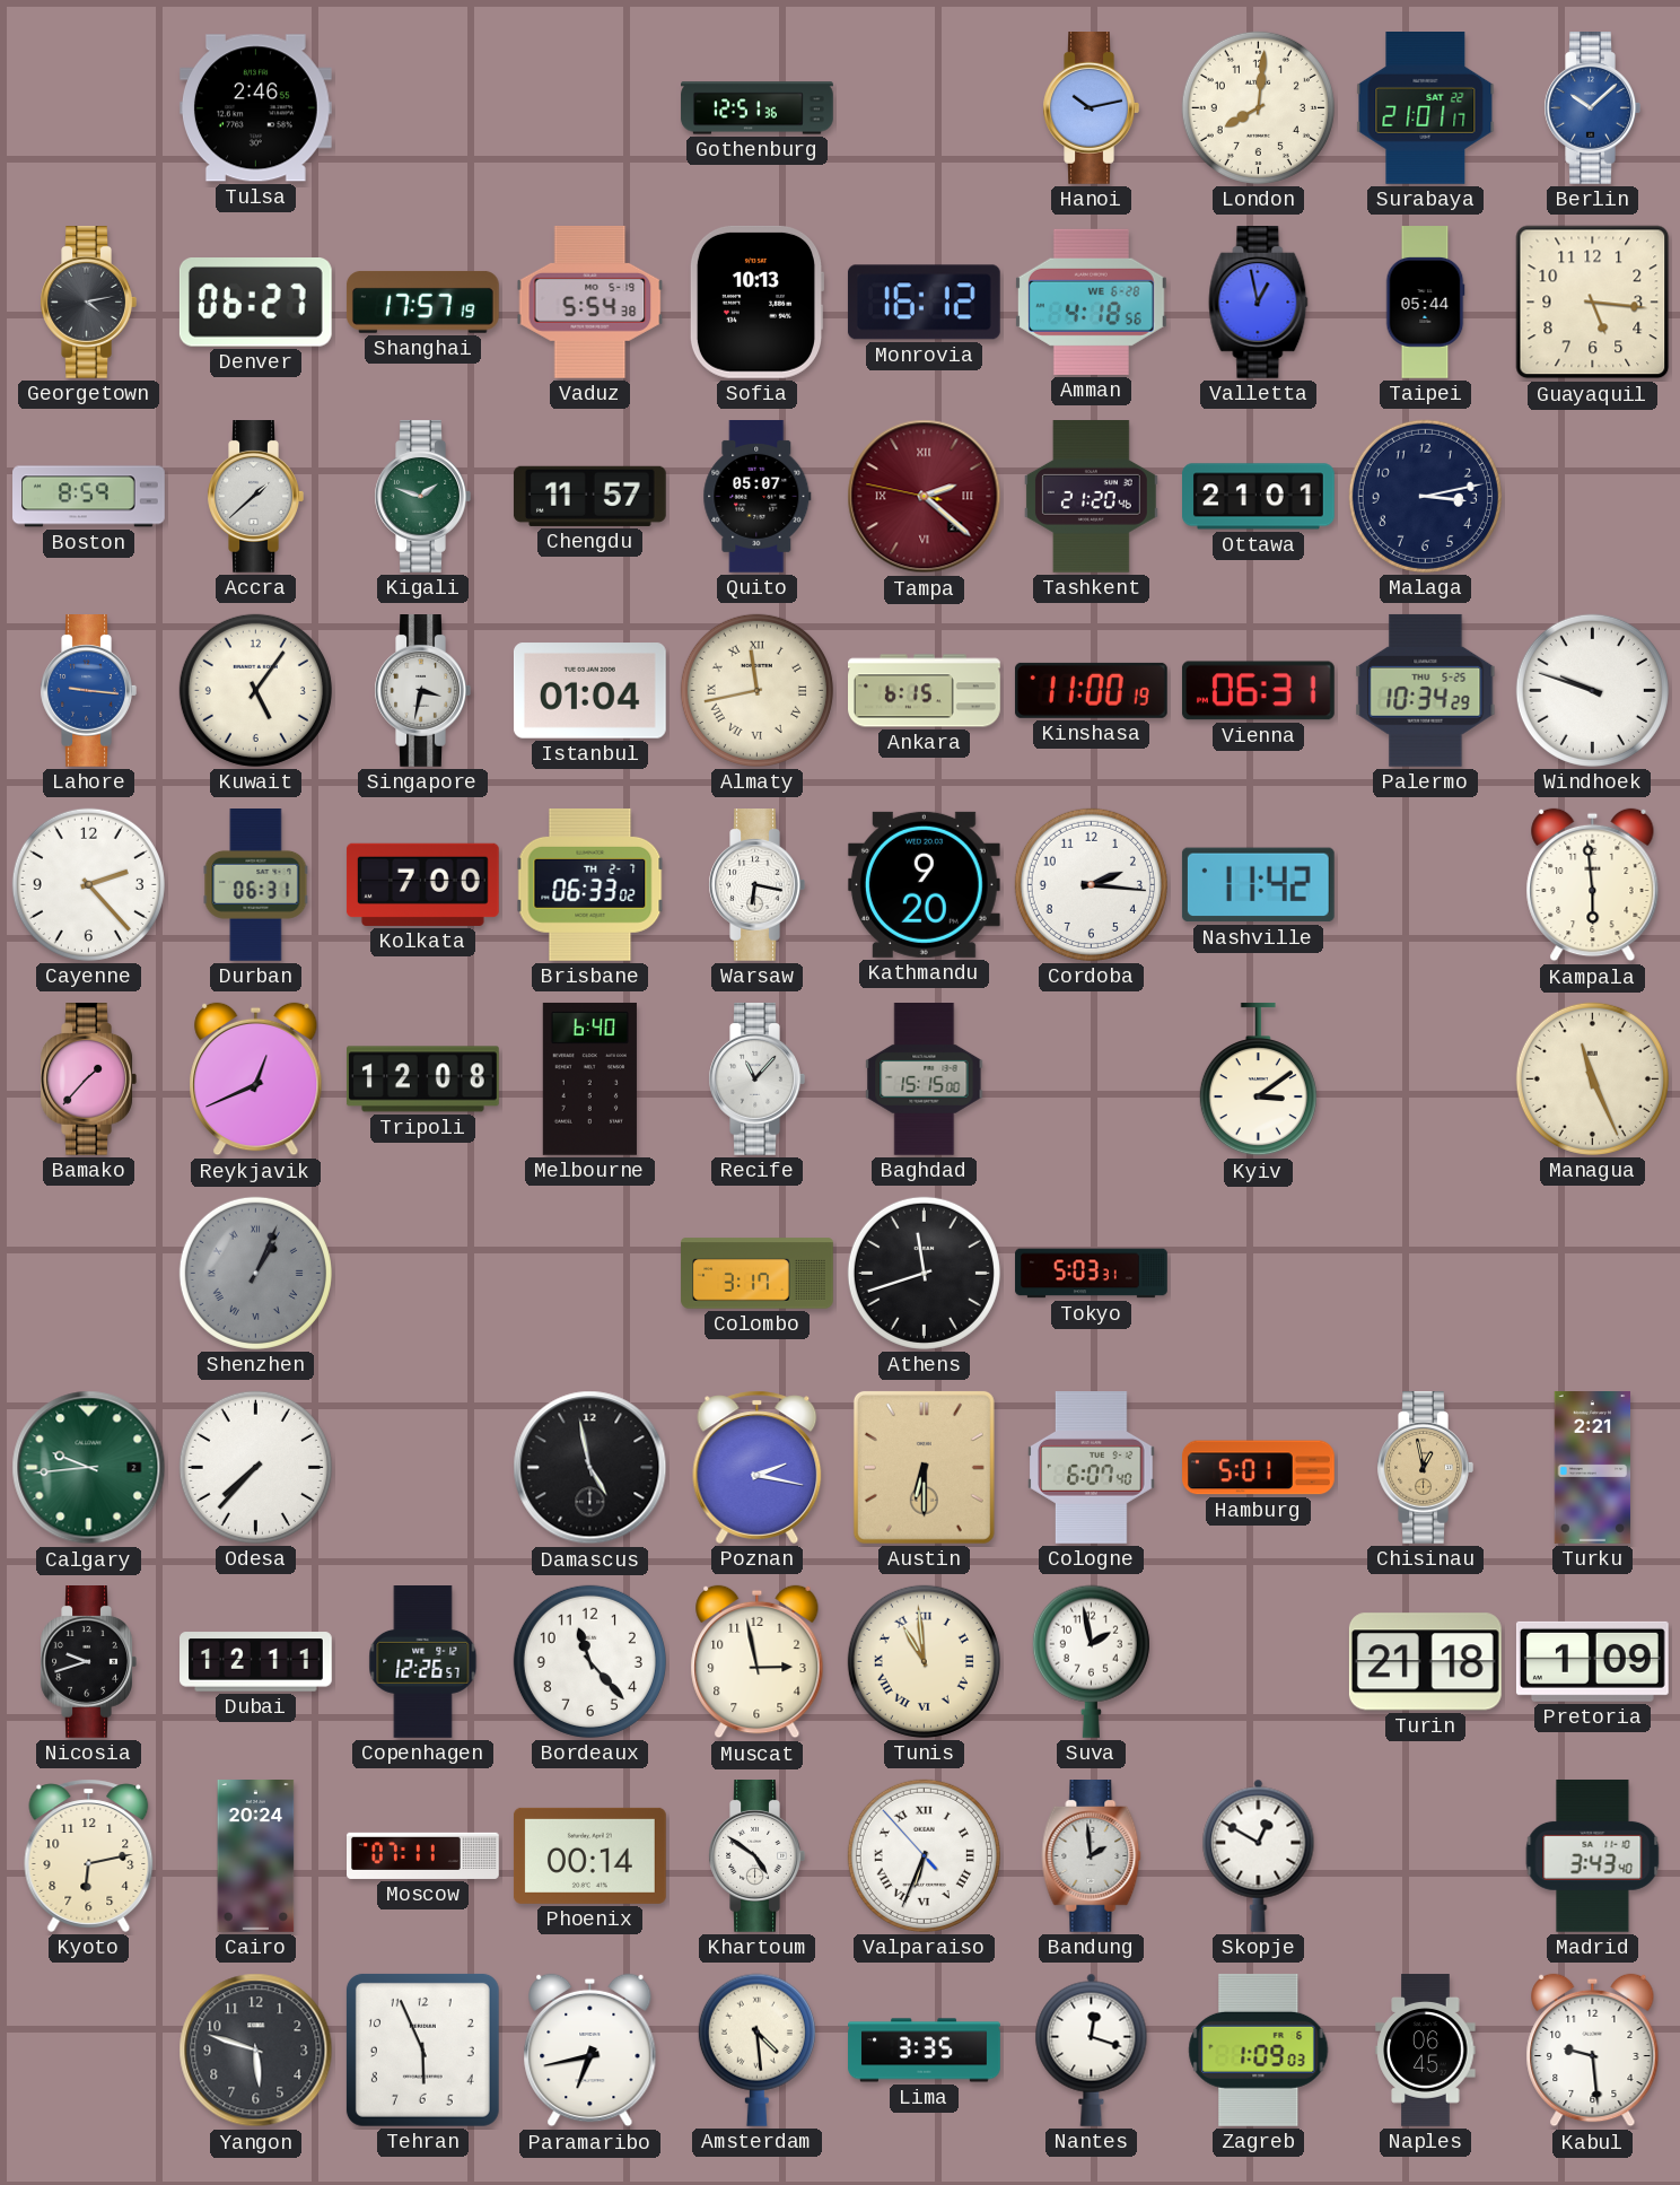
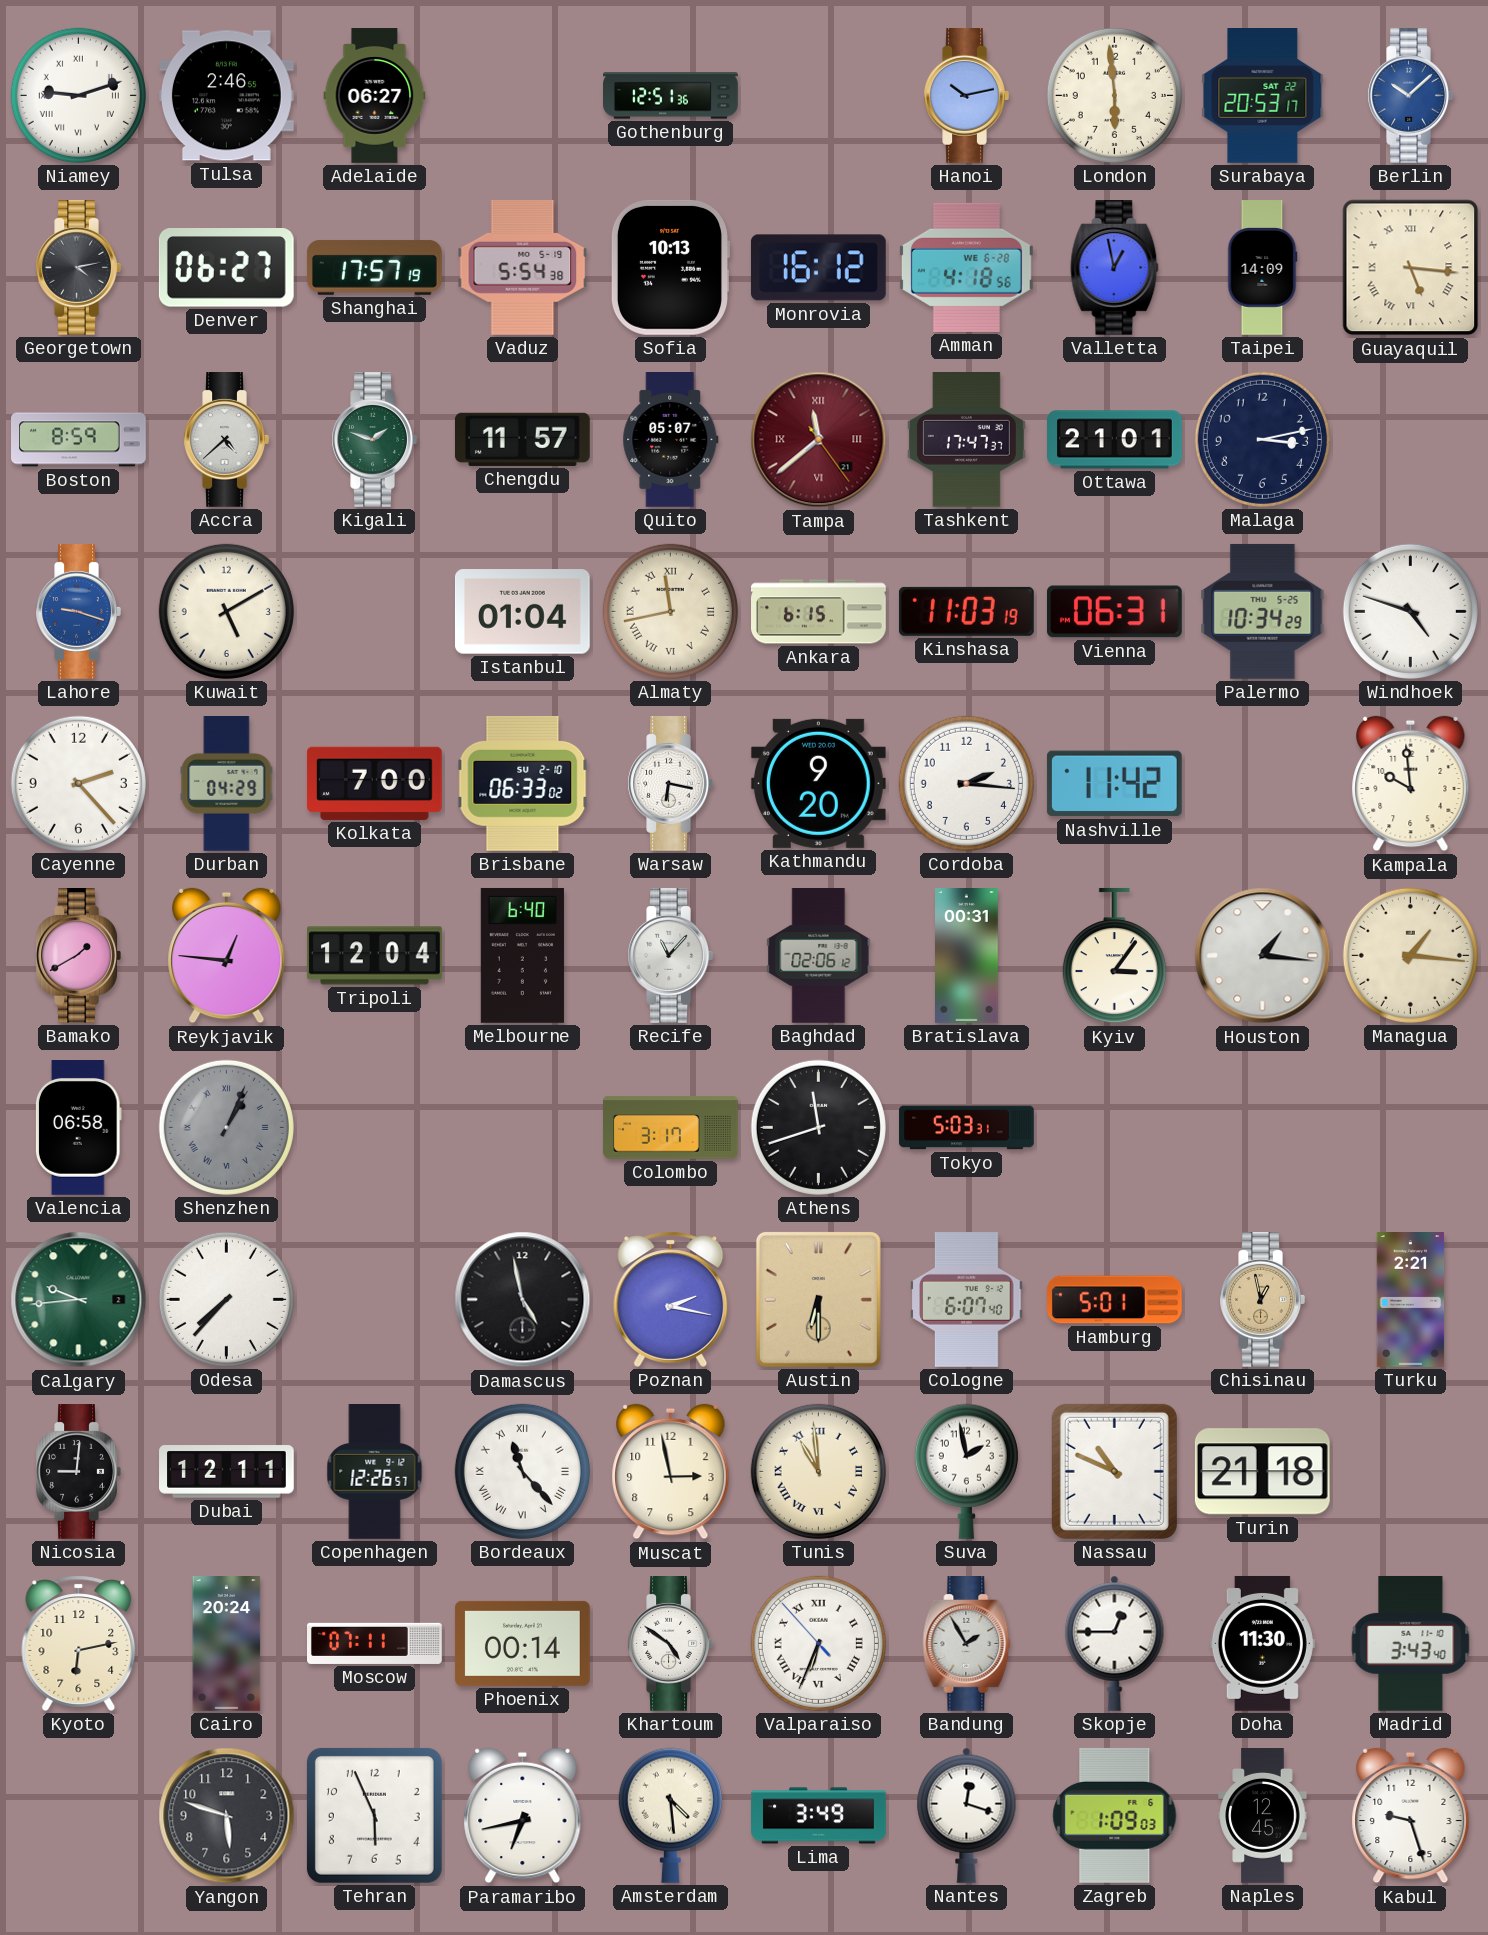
Niamey: none -> 9:12
Adelaide: none -> 06:27
London: 8:01 -> 5:59
Surabaya: 21:01 -> 20:53
Taipei: 05:44 -> 14:09
Guayaquil numerals: Arabic -> Roman
Accra: 1:38 -> 4:38
Tampa: 2:21 -> 11:38
Tashkent: 21:20 -> 17:47
Lahore: 9:16 -> 9:18
Kuwait: 5:06 -> 5:10
Singapore: 3:32 -> none
Kinshasa: 11:00 -> 11:03
Windhoek: 9:48 -> 4:48
Durban: 06:31 -> 04:29
Brisbane date: TH 2-7 -> SU 2-10
Kampala: 5:59 -> 9:59
Bamako: 1:37 -> 1:40
Reykjavik: 12:41 -> 12:46
Tripoli: 12:08 -> 12:04
Baghdad: 15:15 -> 02:06
Bratislava: none -> 00:31
Kyiv: 3:09 -> 3:06
Houston: none -> 1:16
Managua: 11:26 -> 1:16
Valencia: none -> 06:58
Nicosia: 9:42 -> 9:01
Bordeaux numerals: Arabic -> Roman
Nassau: none -> 10:49
Pretoria: 1:09 -> none
Bandung: 1:59 -> 1:55
Skopje: 12:50 -> 12:45
Doha: none -> 11:30
Lima: 3:35 -> 3:49
Naples: 06:45 -> 12:45
Kabul: 9:29 -> 9:27
